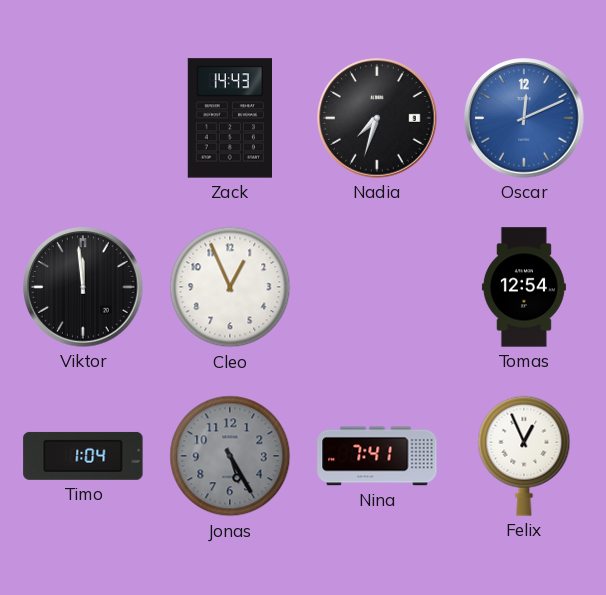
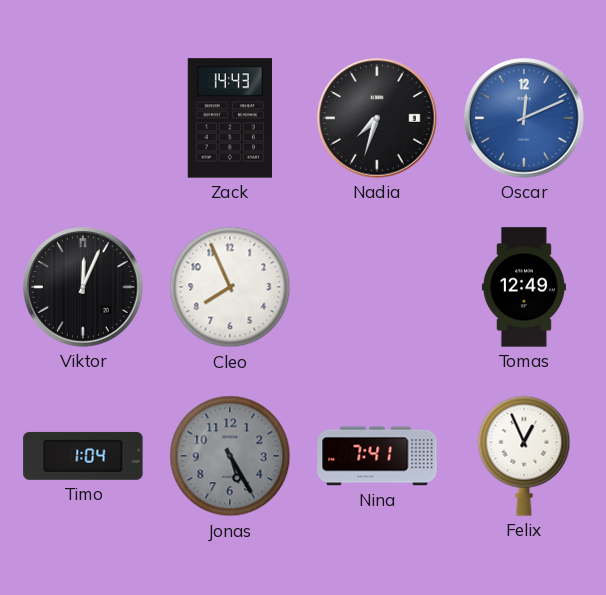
Viktor: 11:59 -> 12:04
Cleo: 12:56 -> 7:56
Tomas: 12:54 -> 12:49
